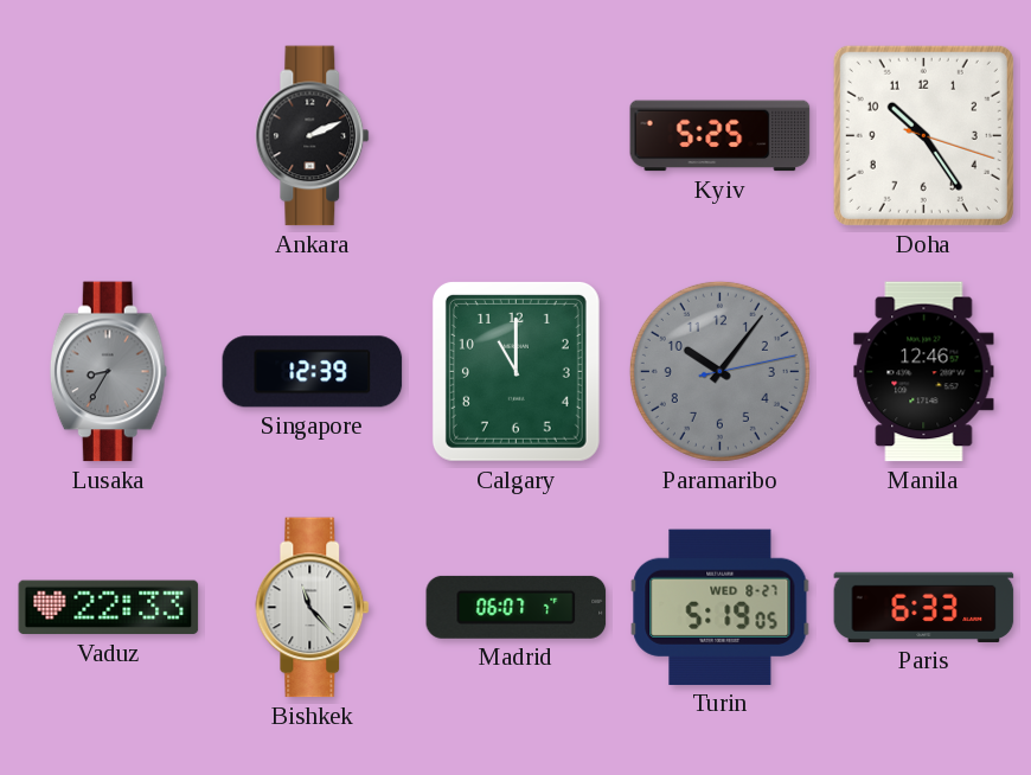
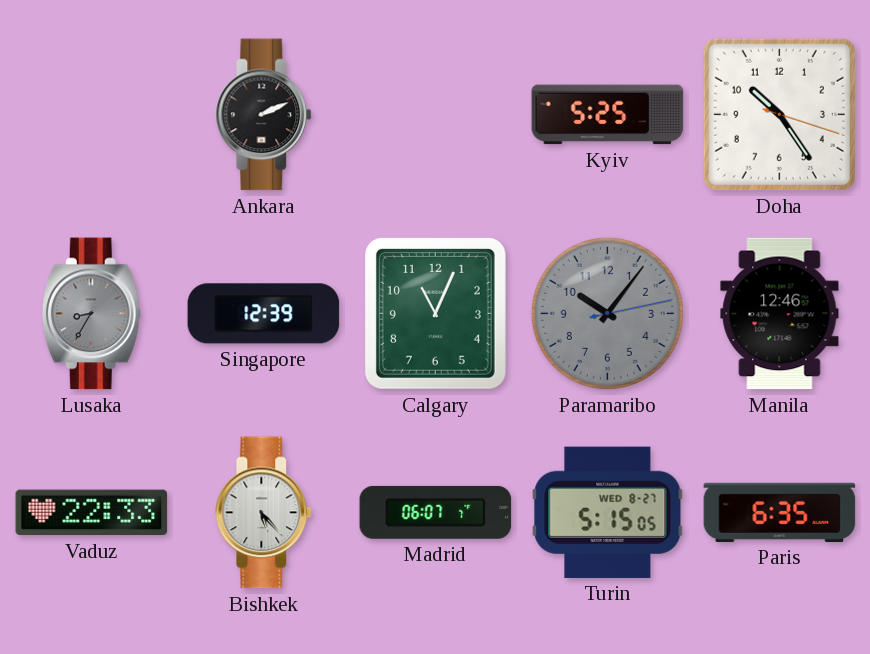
Calgary: 11:00 -> 11:04
Bishkek: 11:23 -> 5:23
Turin: 5:19 -> 5:15
Paris: 6:33 -> 6:35
